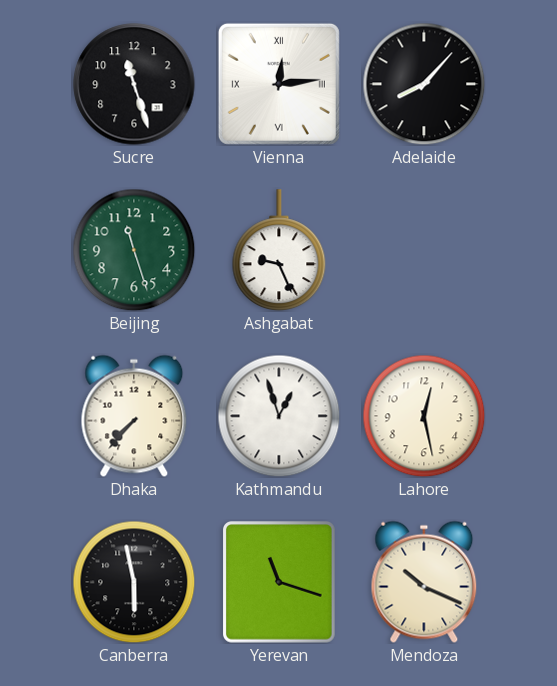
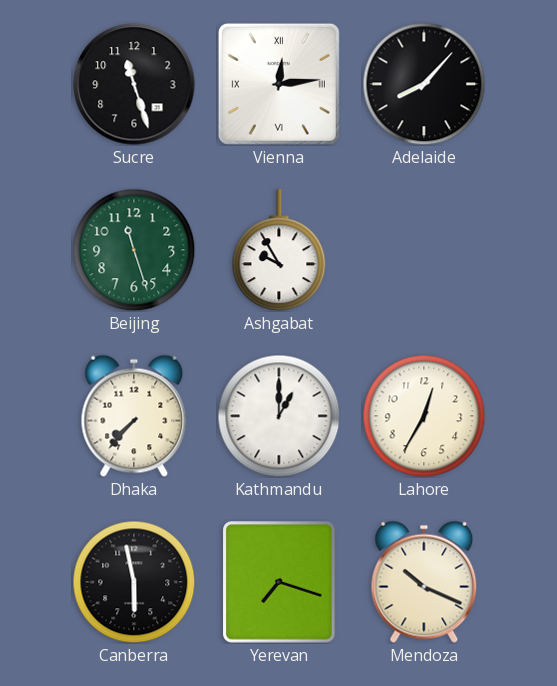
Ashgabat: 9:26 -> 9:55
Kathmandu: 12:57 -> 1:00
Lahore: 12:28 -> 12:35
Yerevan: 11:18 -> 7:18
